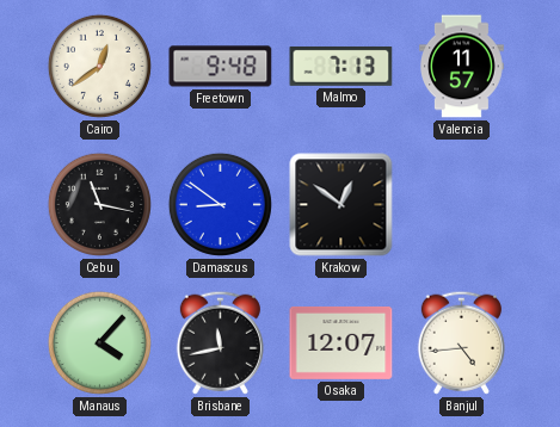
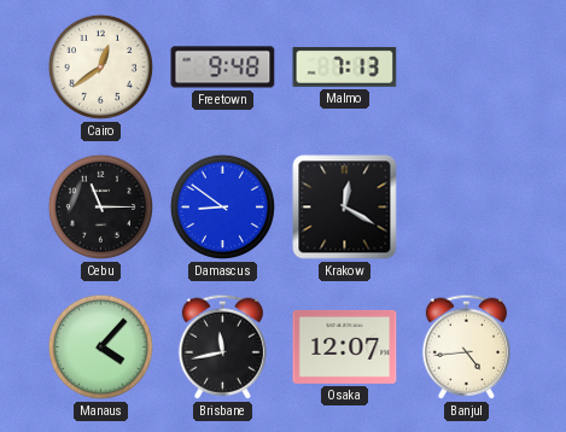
Valencia: 11:57 -> none
Cebu: 11:17 -> 11:15
Krakow: 12:51 -> 12:20
